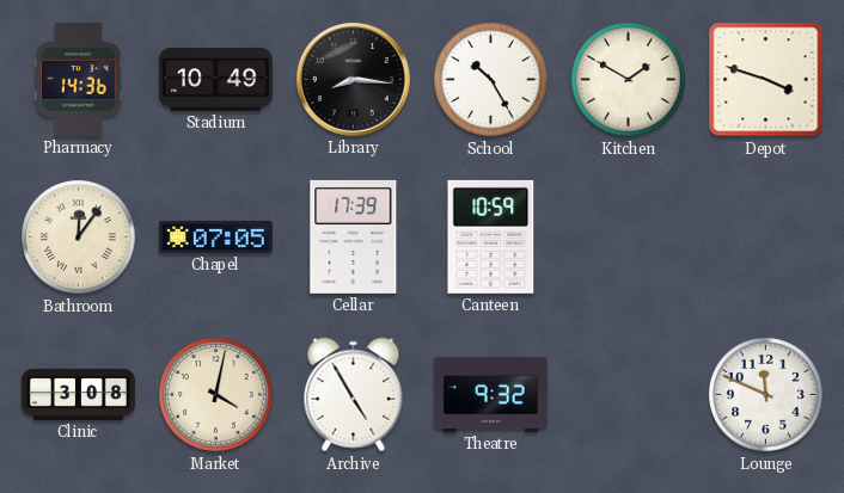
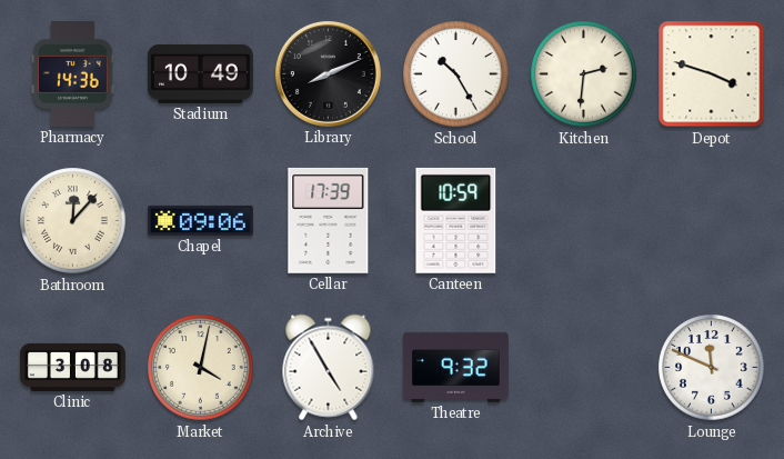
Library: 8:16 -> 8:11
Kitchen: 1:50 -> 2:31
Bathroom: 12:06 -> 12:07
Chapel: 07:05 -> 09:06
